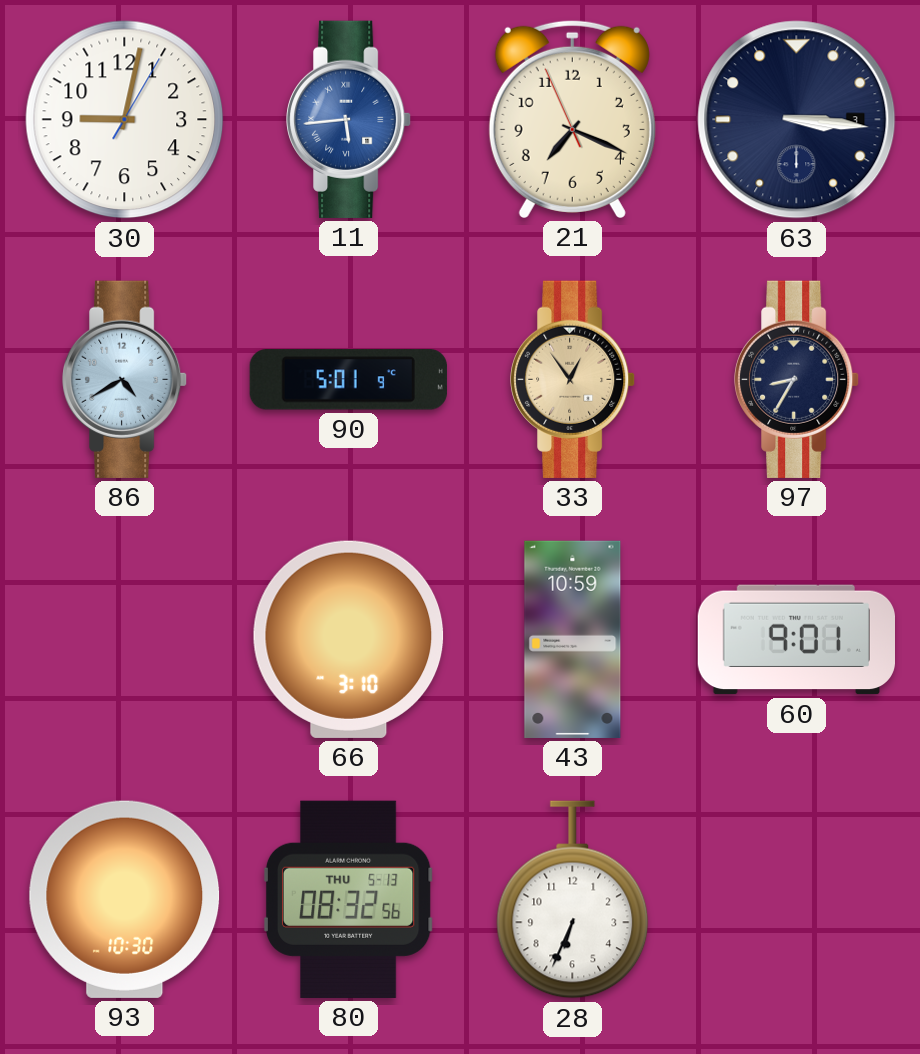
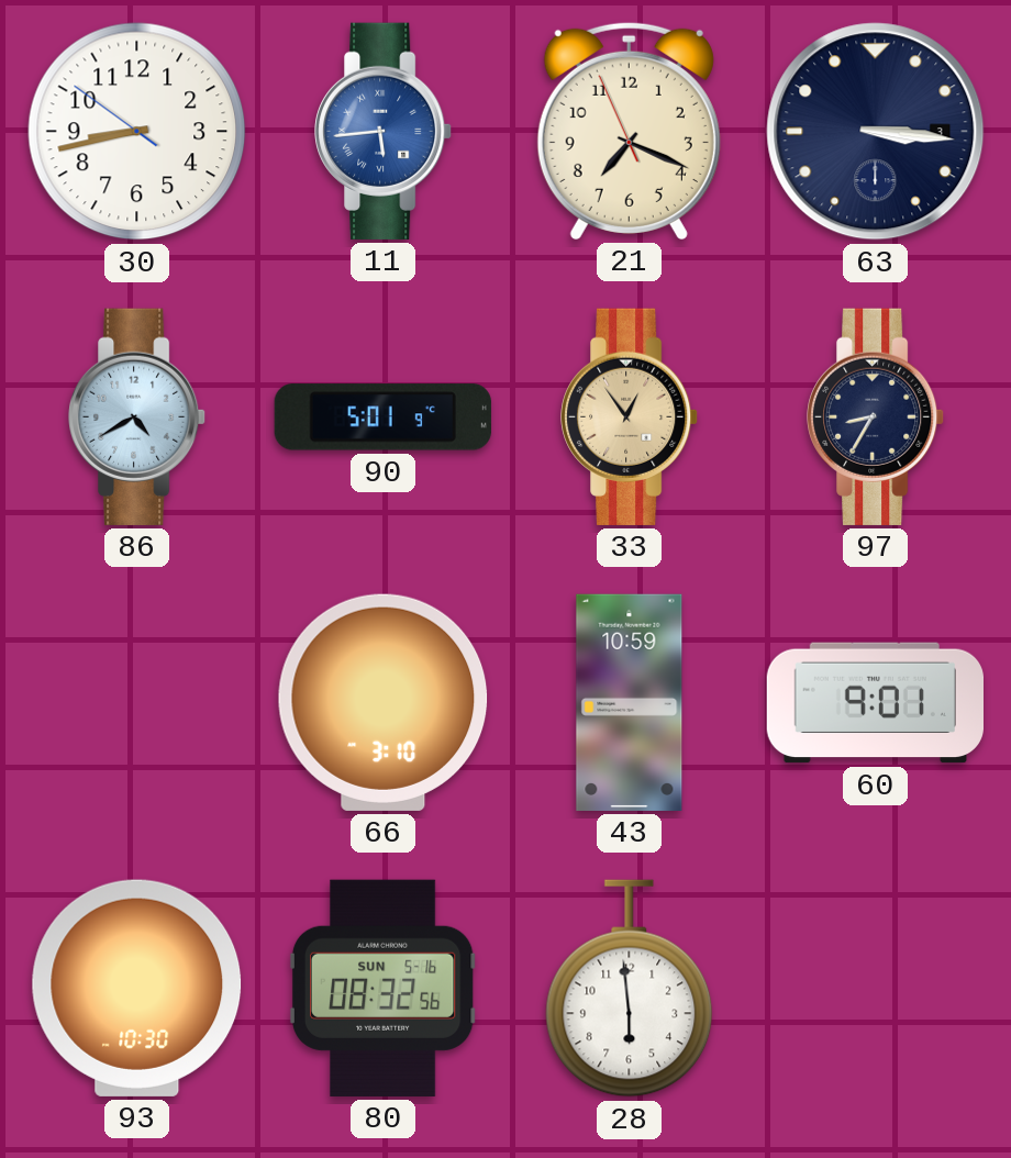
30: 9:02 -> 8:42
80 date: THU 5-13 -> SUN 5-16
28: 6:34 -> 5:59
